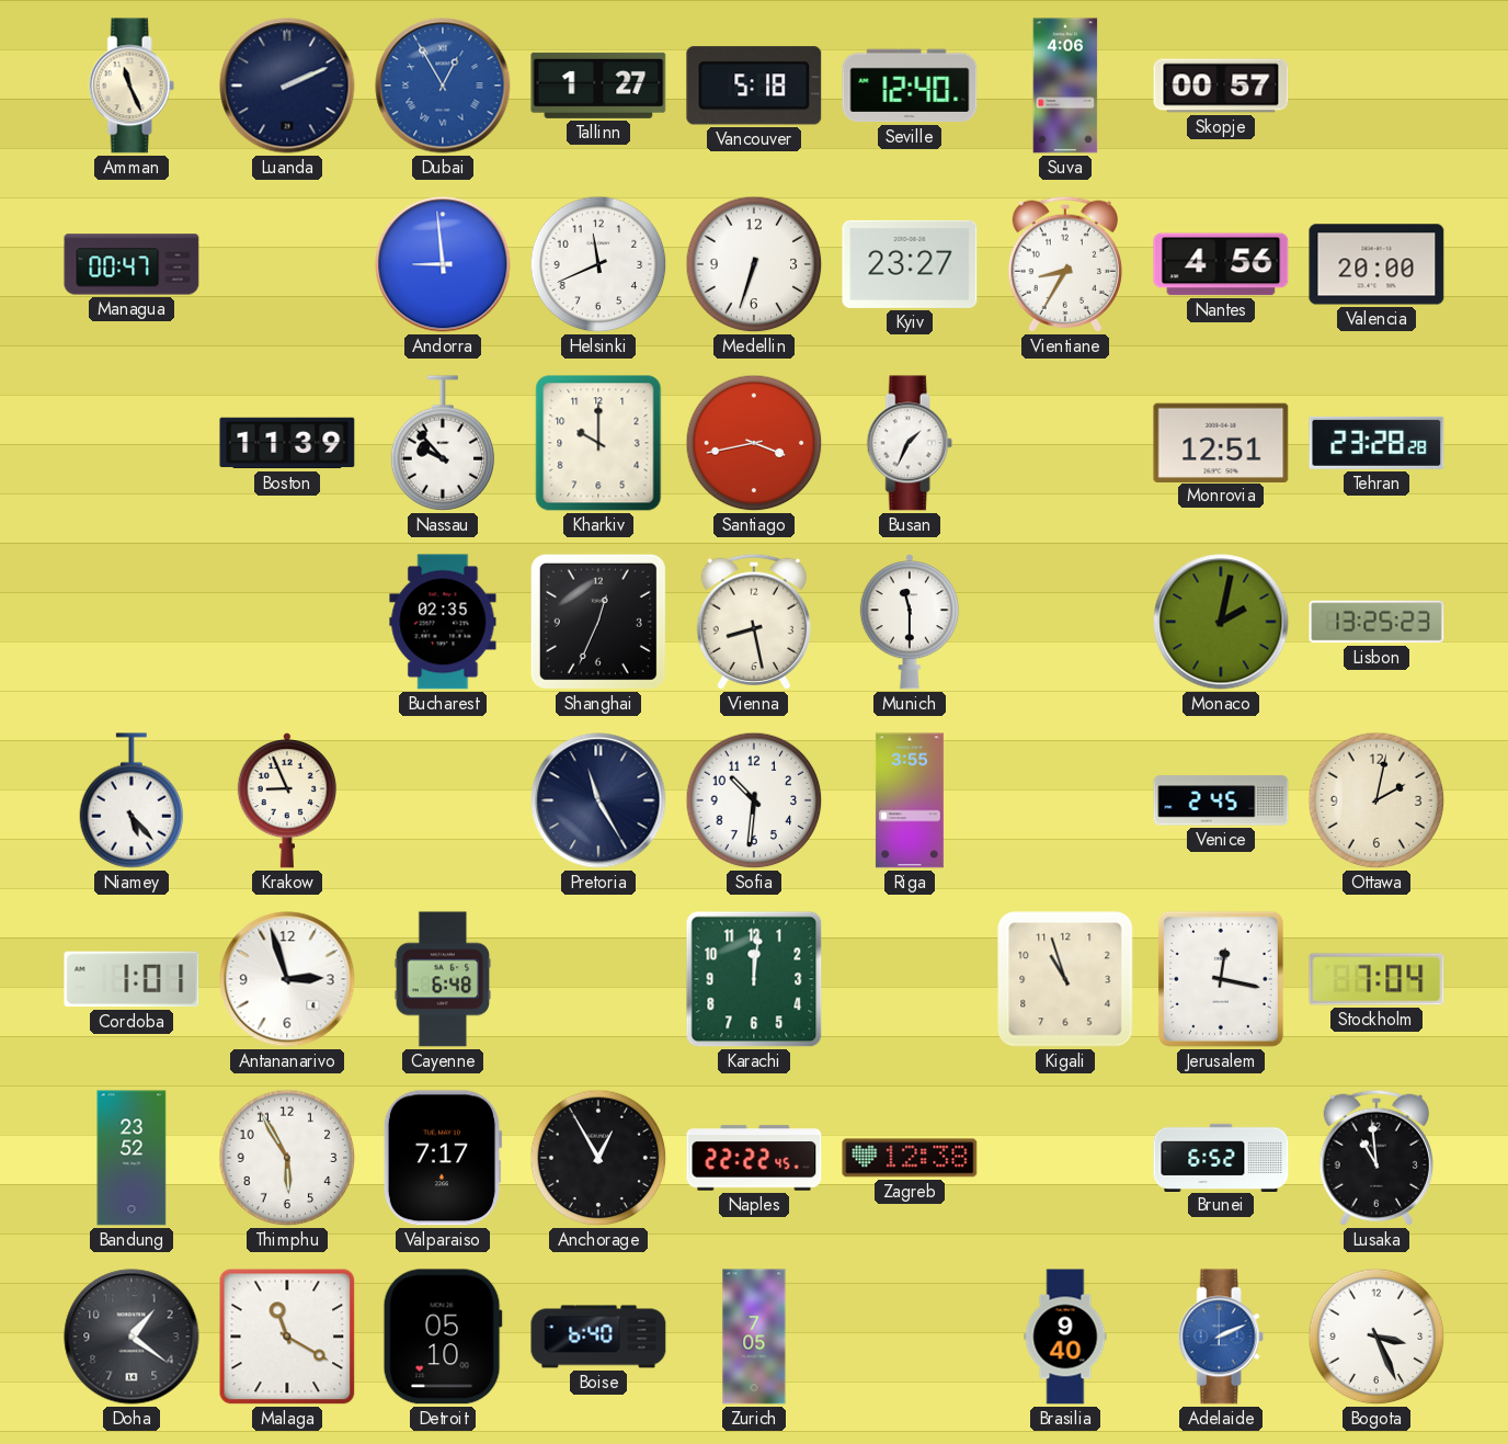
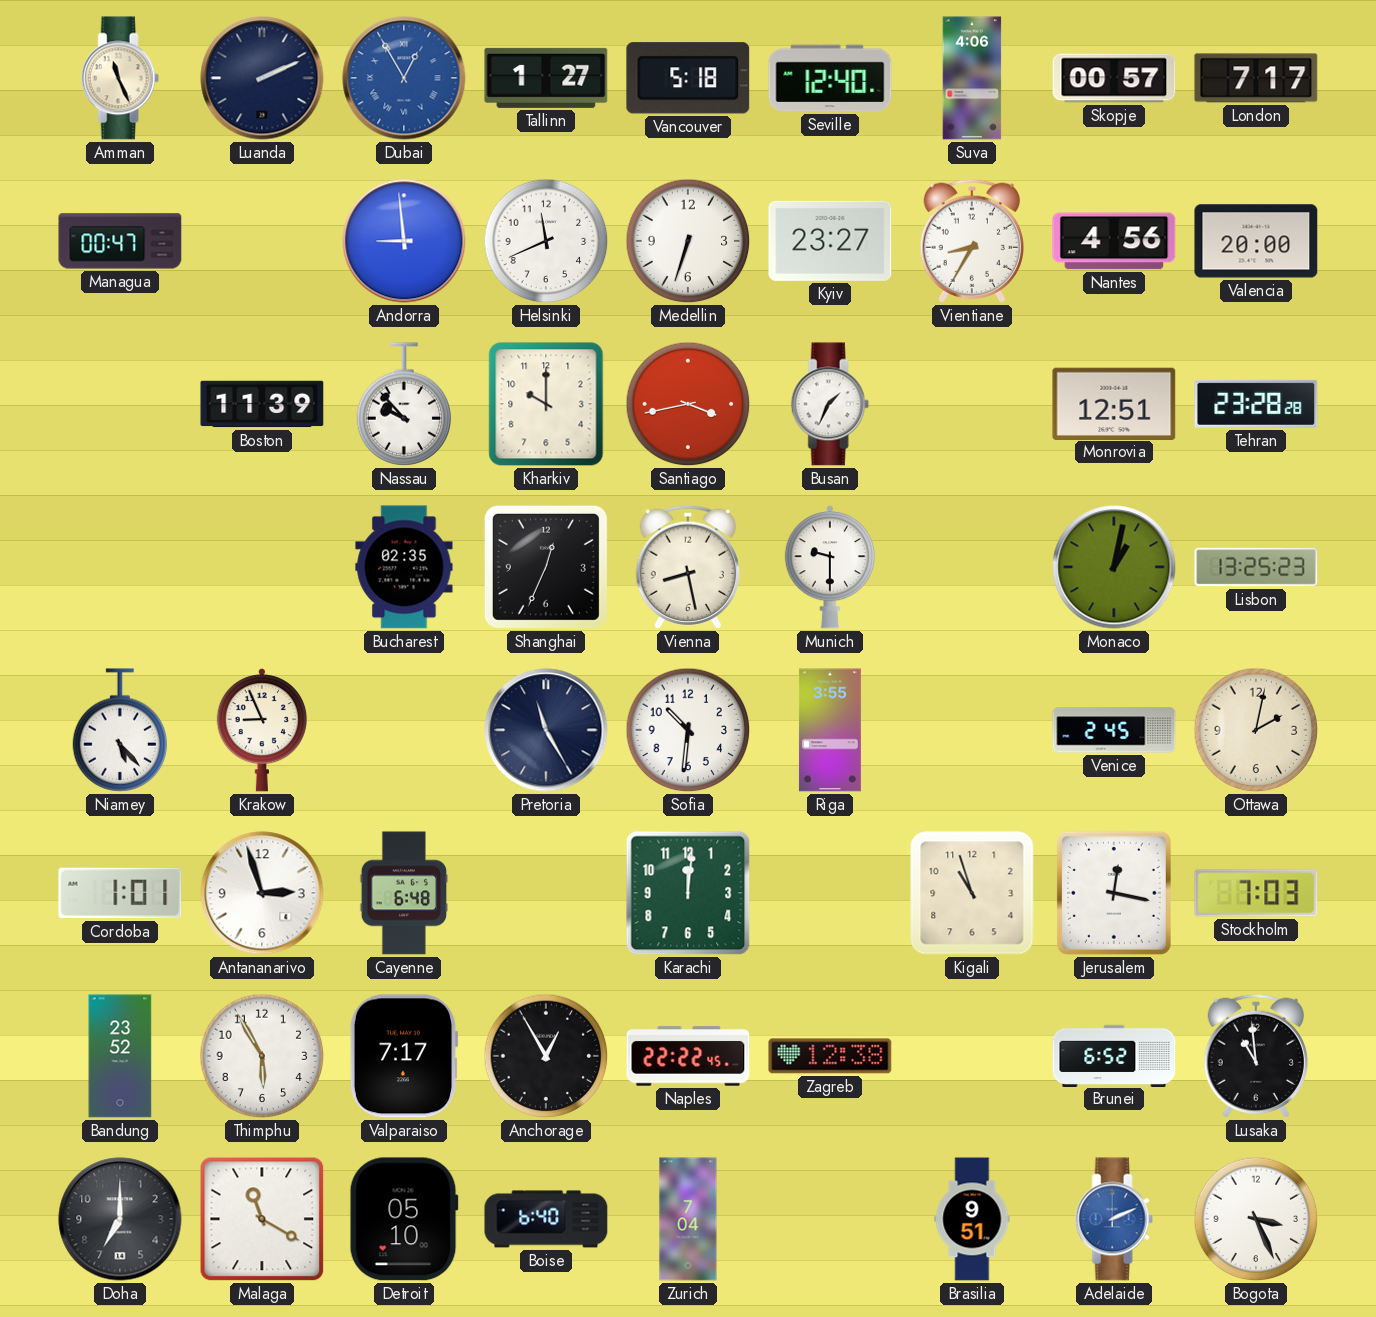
London: none -> 7:17
Munich: 11:30 -> 9:30
Monaco: 2:02 -> 1:02
Stockholm: 7:04 -> 7:03
Doha: 1:21 -> 7:00
Zurich: 7:05 -> 7:04
Brasilia: 9:40 -> 9:51
